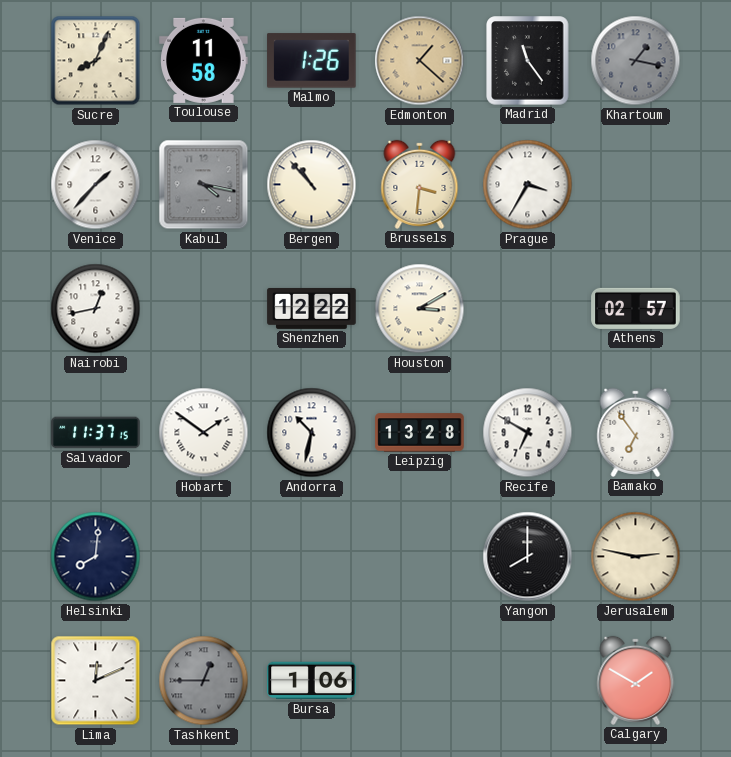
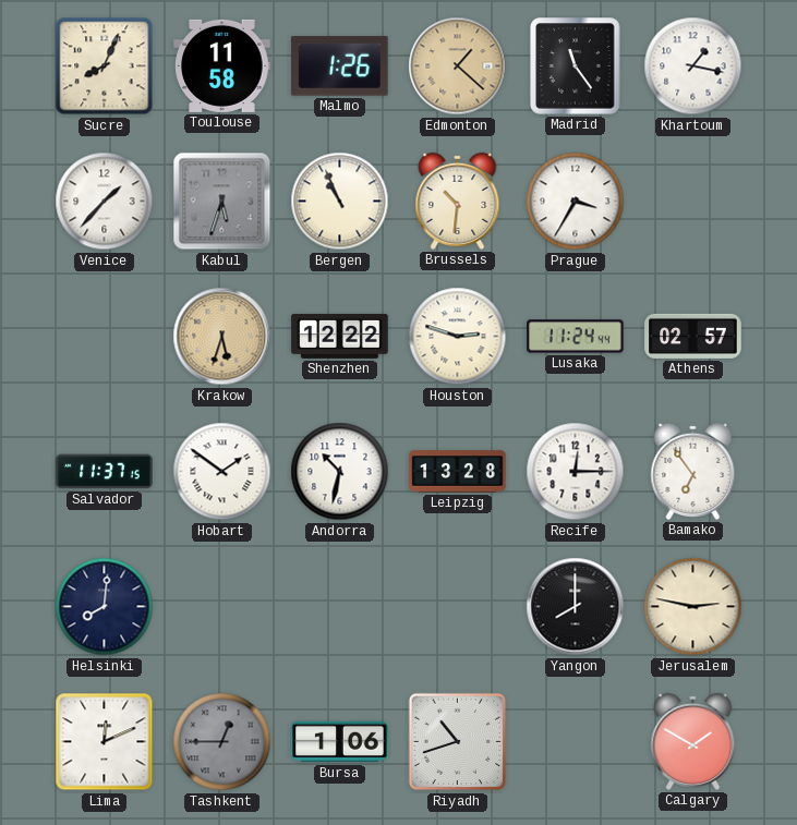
Khartoum dial: grey -> white
Kabul: 4:17 -> 5:33
Bergen: 10:53 -> 10:56
Brussels: 3:31 -> 10:31
Nairobi: 12:43 -> none
Krakow: none -> 5:33
Houston: 3:10 -> 2:48
Lusaka: none -> 11:24
Recife: 6:50 -> 12:15
Riyadh: none -> 10:42
